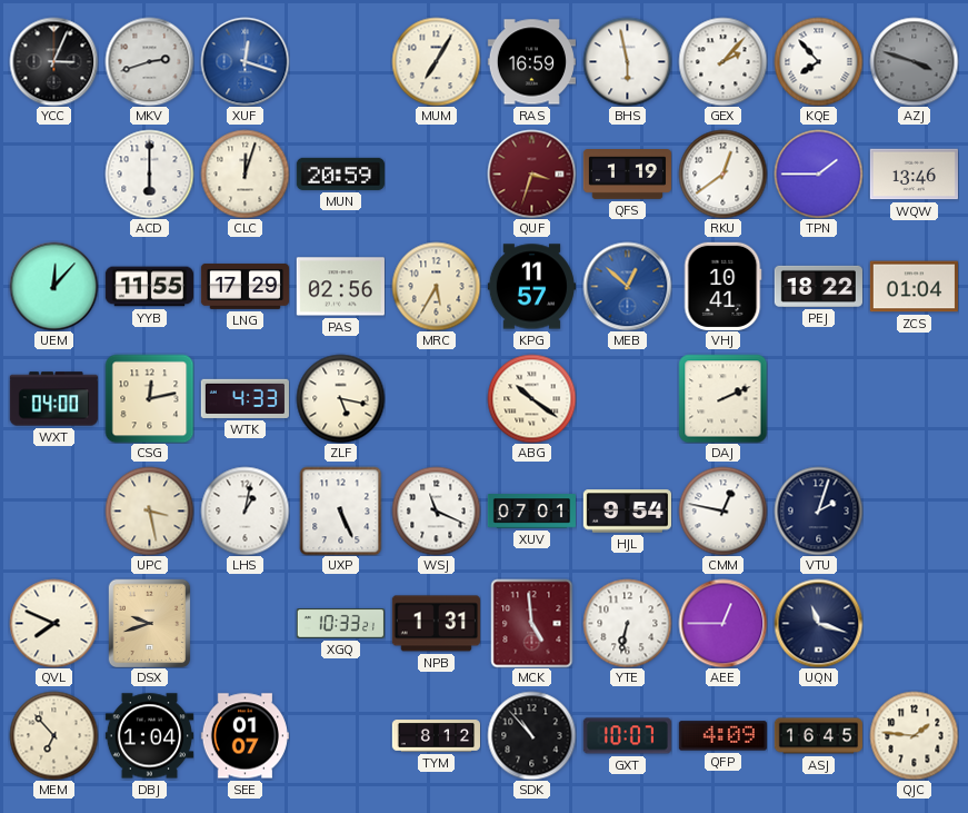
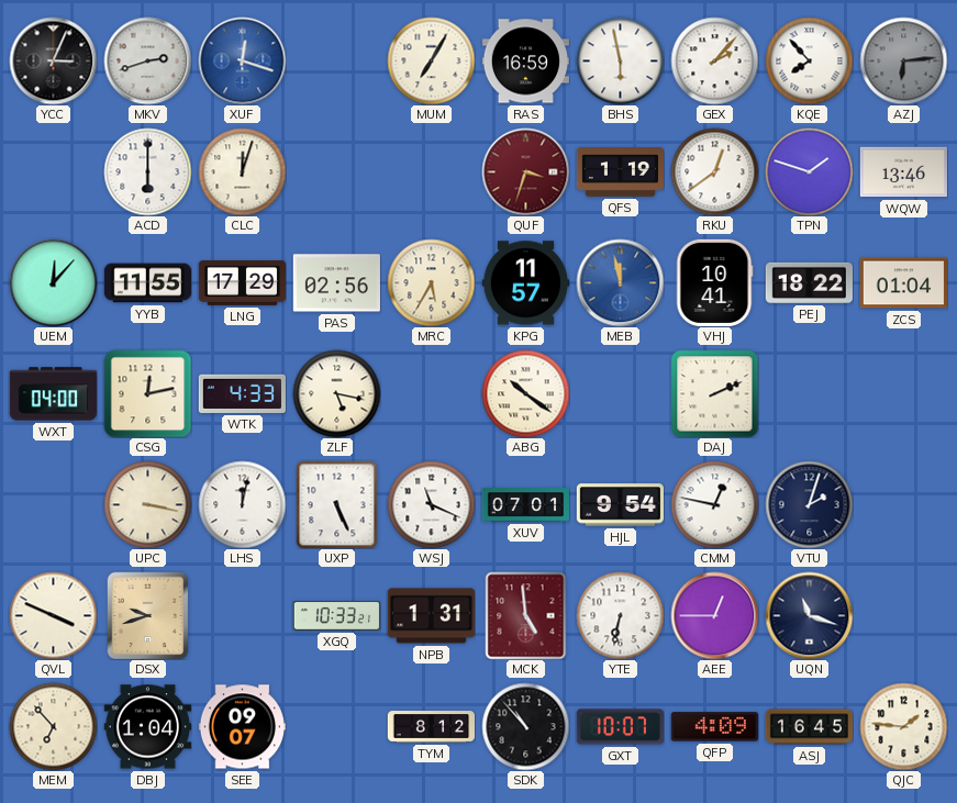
AZJ: 3:48 -> 6:14
MUN: 20:59 -> none
TPN: 1:45 -> 1:48
MEB: 12:52 -> 11:58
UPC: 3:28 -> 3:17
LHS: 1:02 -> 12:02
QVL: 7:49 -> 3:49
SEE: 01:07 -> 09:07
